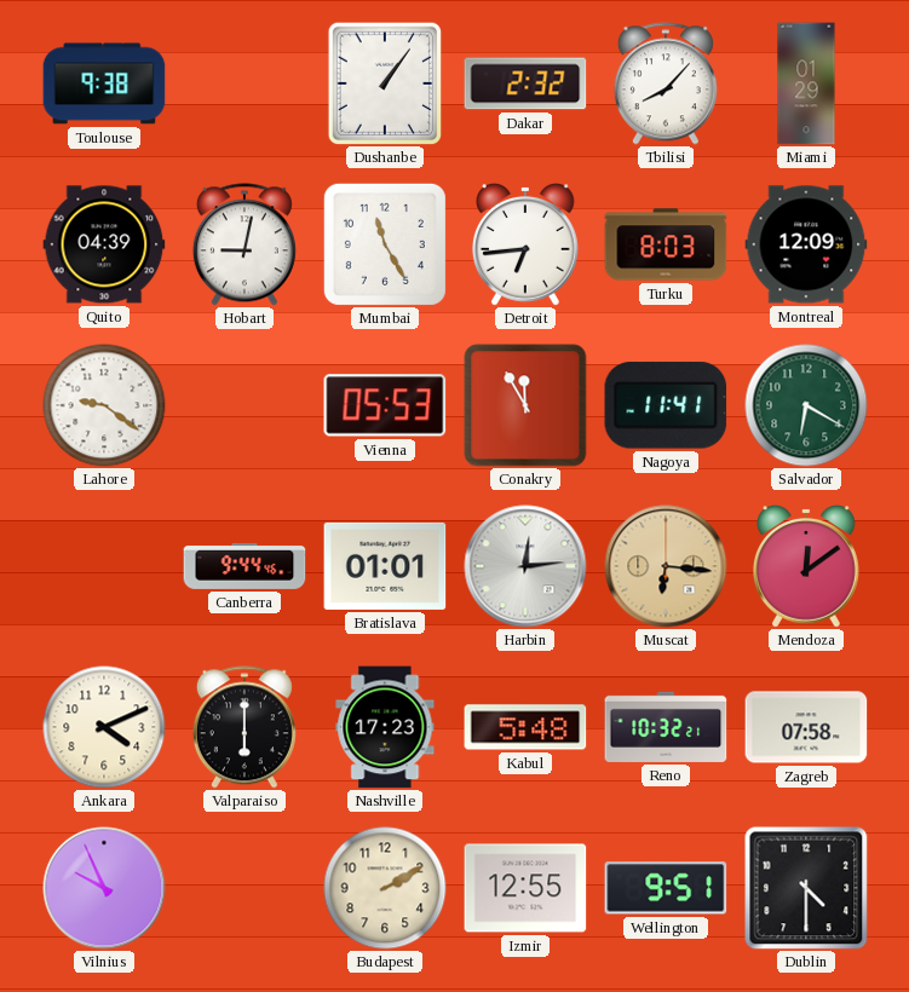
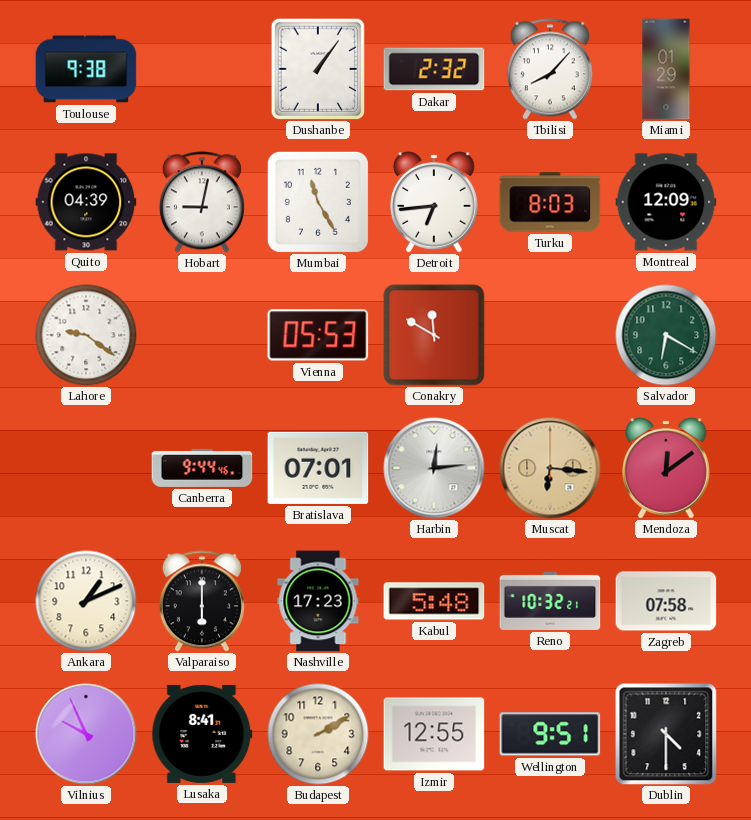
Conakry: 11:55 -> 11:50
Nagoya: 11:41 -> none
Bratislava: 01:01 -> 07:01
Ankara: 4:11 -> 1:11
Lusaka: none -> 8:41
